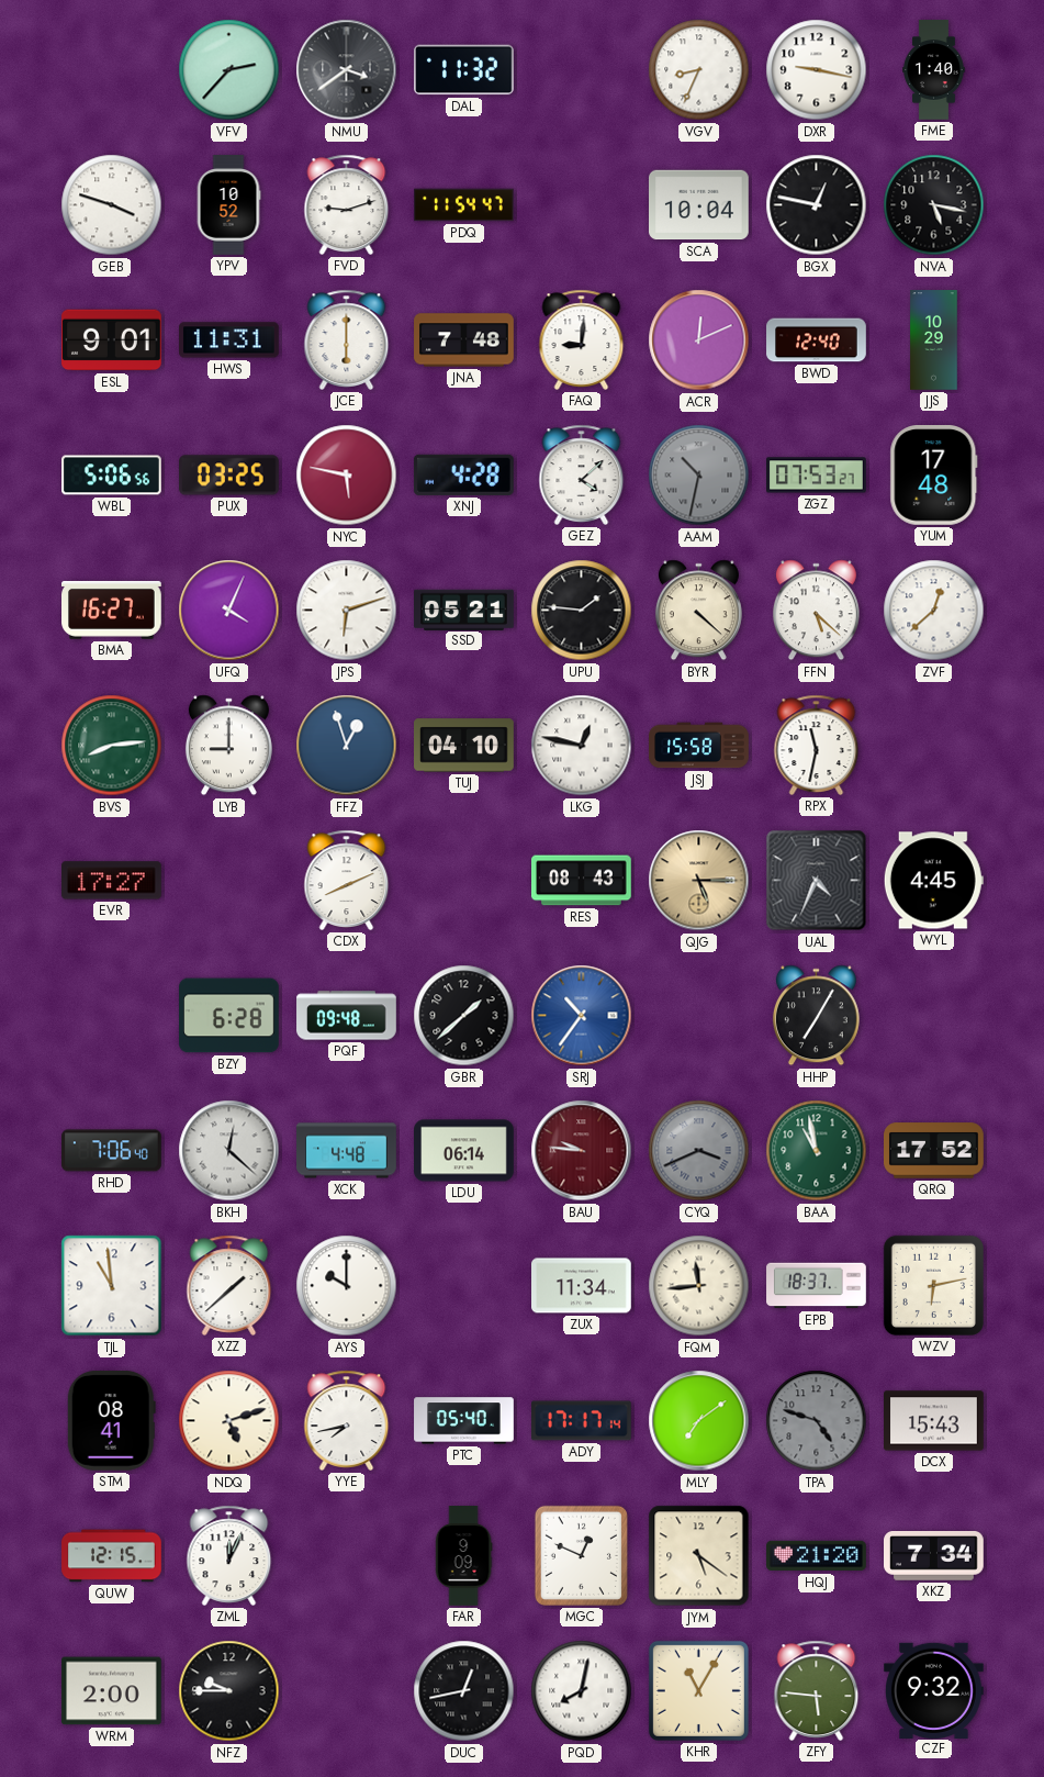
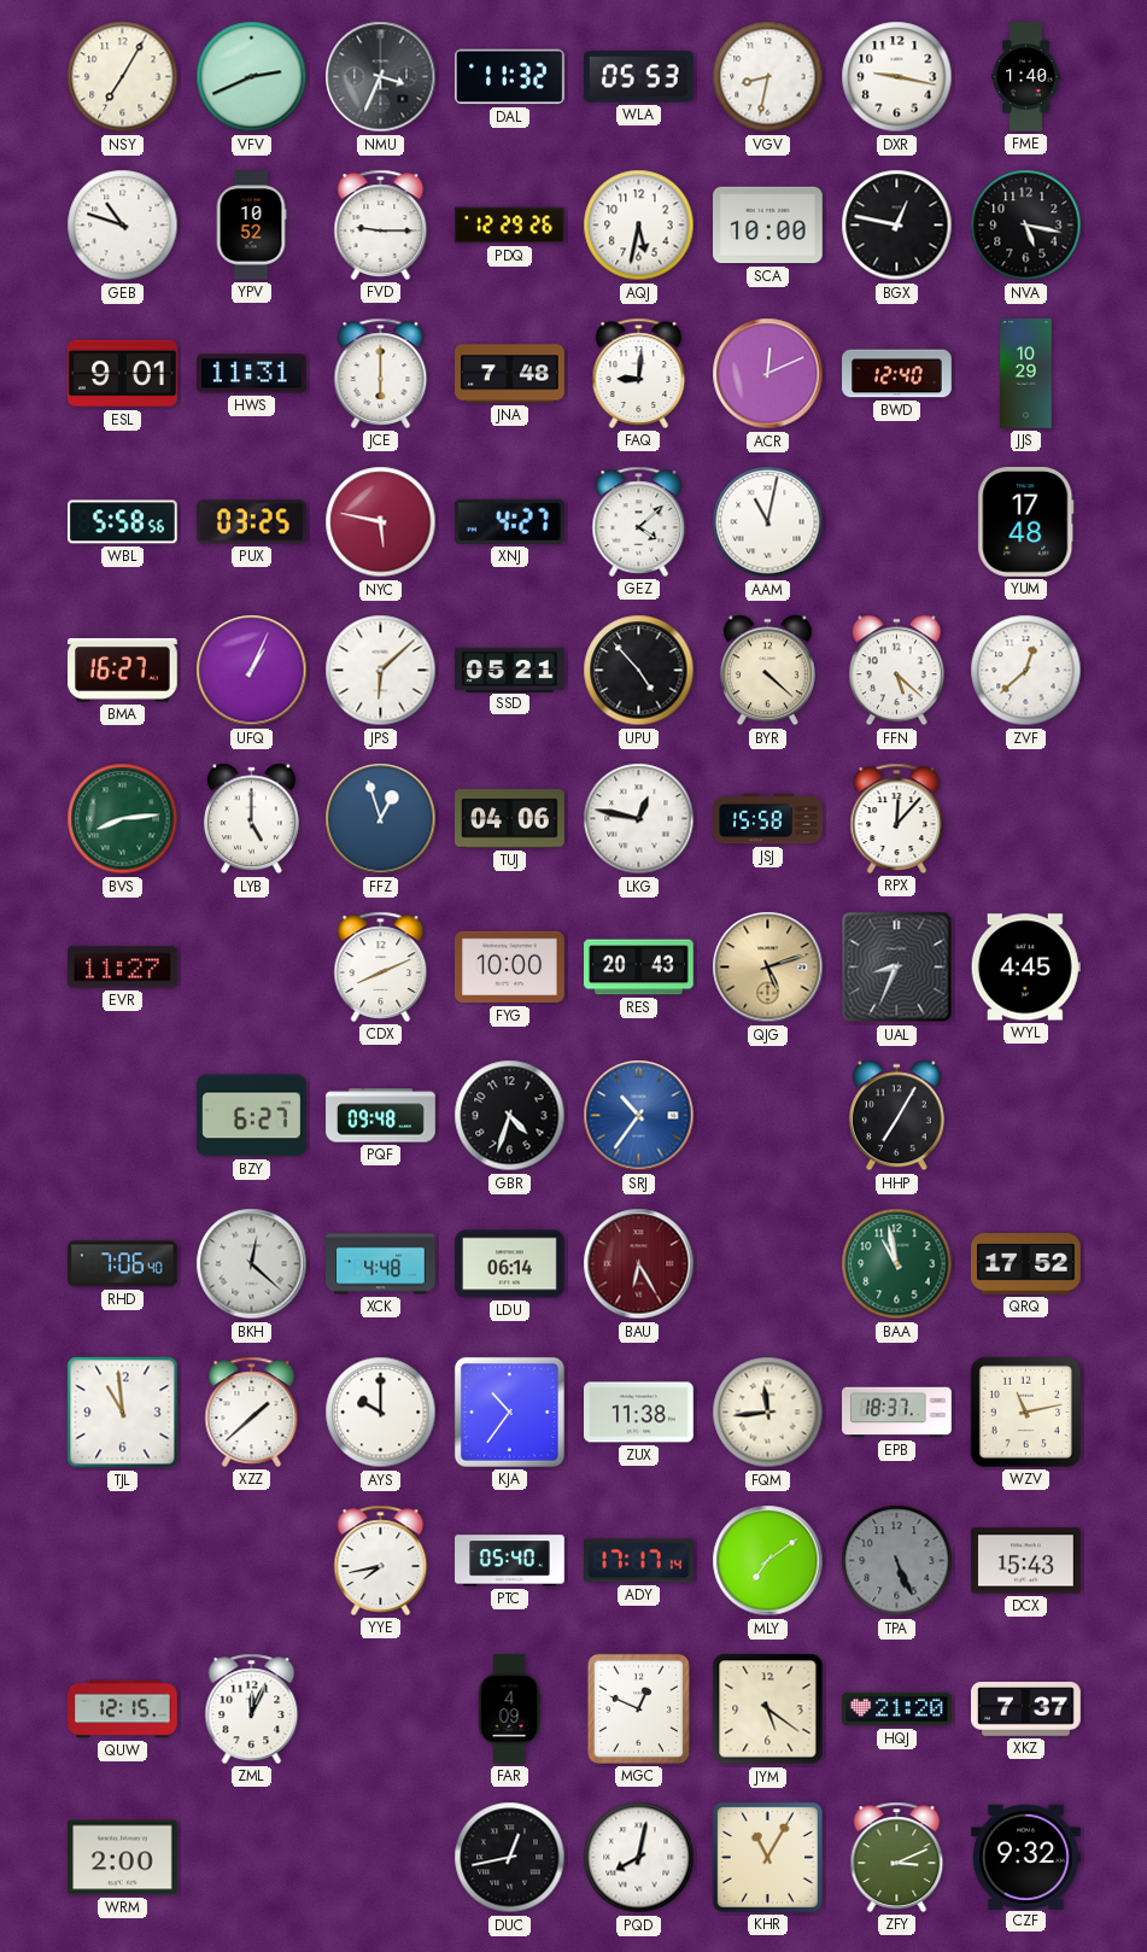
NSY: none -> 7:05
VFV: 2:37 -> 2:41
NMU: 3:39 -> 3:34
WLA: none -> 05:53
VGV: 8:34 -> 8:32
GEB: 3:48 -> 10:48
FVD: 9:12 -> 9:15
PDQ: 11:54 -> 12:29
AQJ: none -> 5:32
SCA: 10:04 -> 10:00
WBL: 5:06 -> 5:58
XNJ: 4:28 -> 4:27
AAM: 10:32 -> 11:02
AAM dial: grey -> white
ZGZ: 07:53 -> none
UFQ: 4:04 -> 1:04
JPS: 6:12 -> 6:08
UPU: 1:46 -> 4:53
LYB: 9:00 -> 5:00
TUJ: 04:10 -> 04:06
RPX: 11:32 -> 12:07
EVR: 17:27 -> 11:27
FYG: none -> 10:00
RES: 08:43 -> 20:43
QJG: 5:15 -> 5:12
UAL: 4:34 -> 8:34
BZY: 6:28 -> 6:27
GBR: 1:38 -> 4:33
BAU: 9:46 -> 6:25
CYQ: 3:41 -> none
KJA: none -> 10:36
ZUX: 11:34 -> 11:38
WZV: 6:13 -> 11:13
STM: 08:41 -> none
NDQ: 5:12 -> none
TPA: 4:48 -> 5:26
FAR: 9:09 -> 4:09
XKZ: 7:34 -> 7:37
NFZ: 9:45 -> none
ZFY: 5:46 -> 3:11
